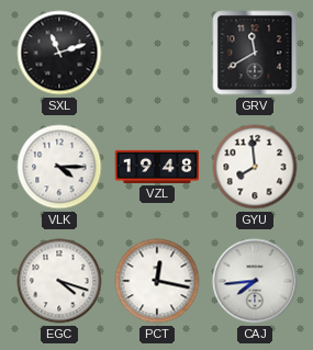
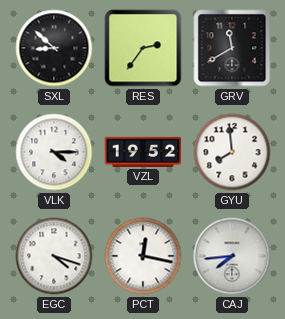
SXL: 11:12 -> 8:52
RES: none -> 2:36
VZL: 19:48 -> 19:52
